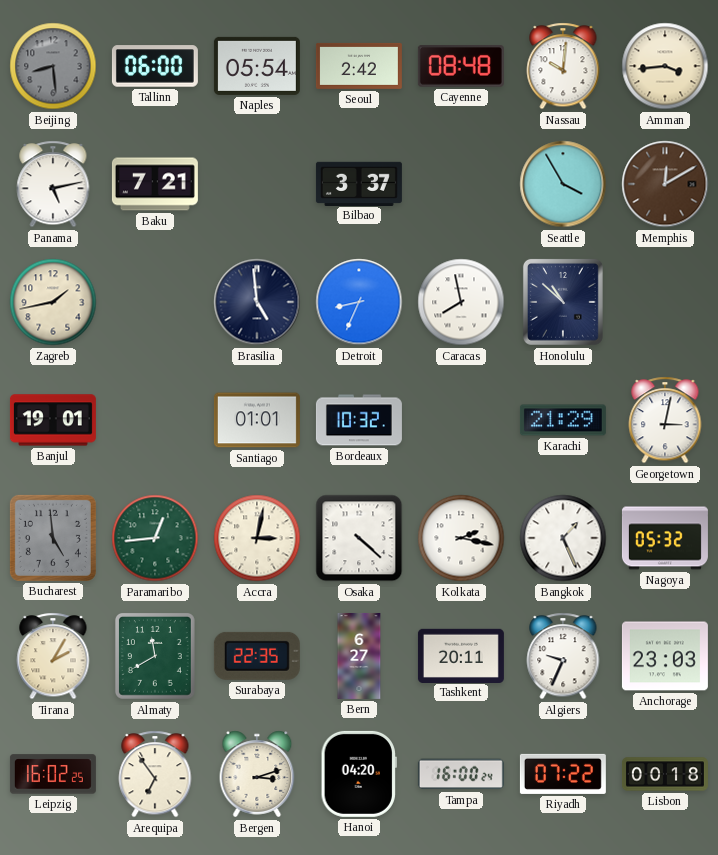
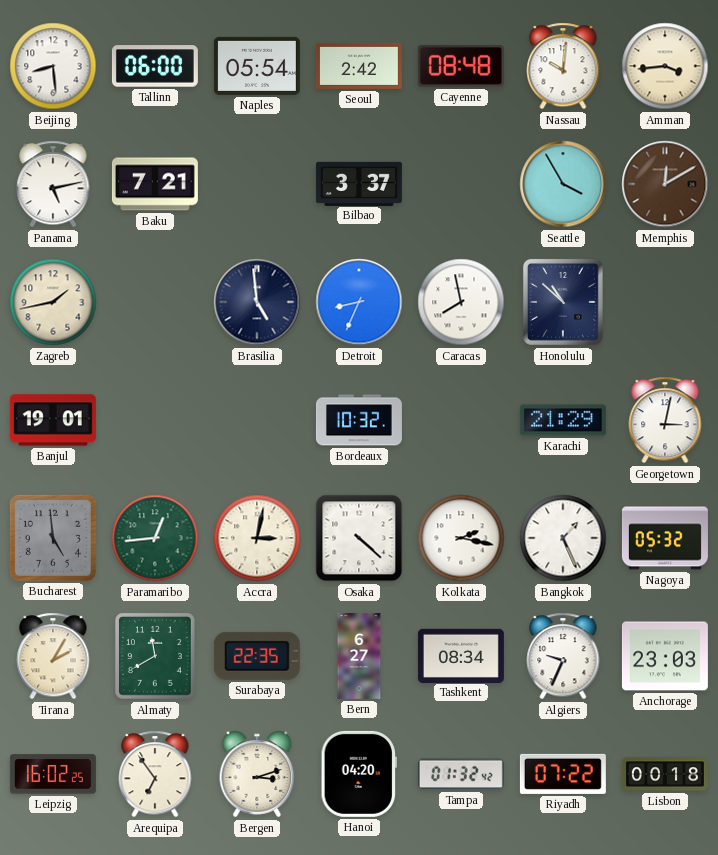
Beijing dial: grey -> white
Santiago: 01:01 -> none
Tashkent: 20:11 -> 08:34
Tampa: 16:00 -> 01:32
